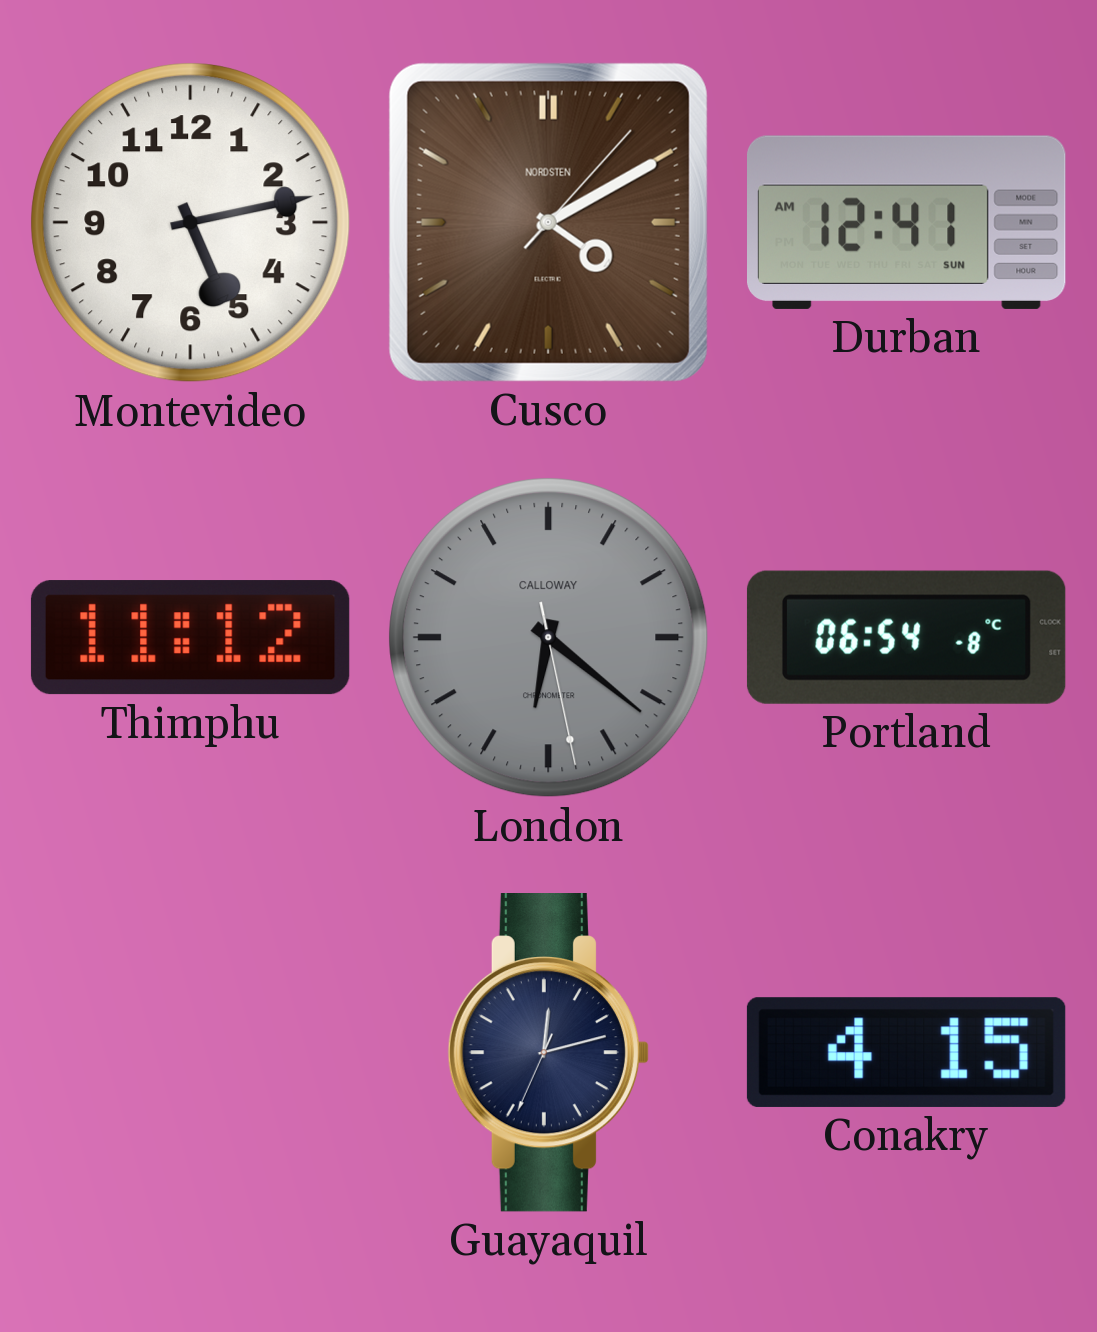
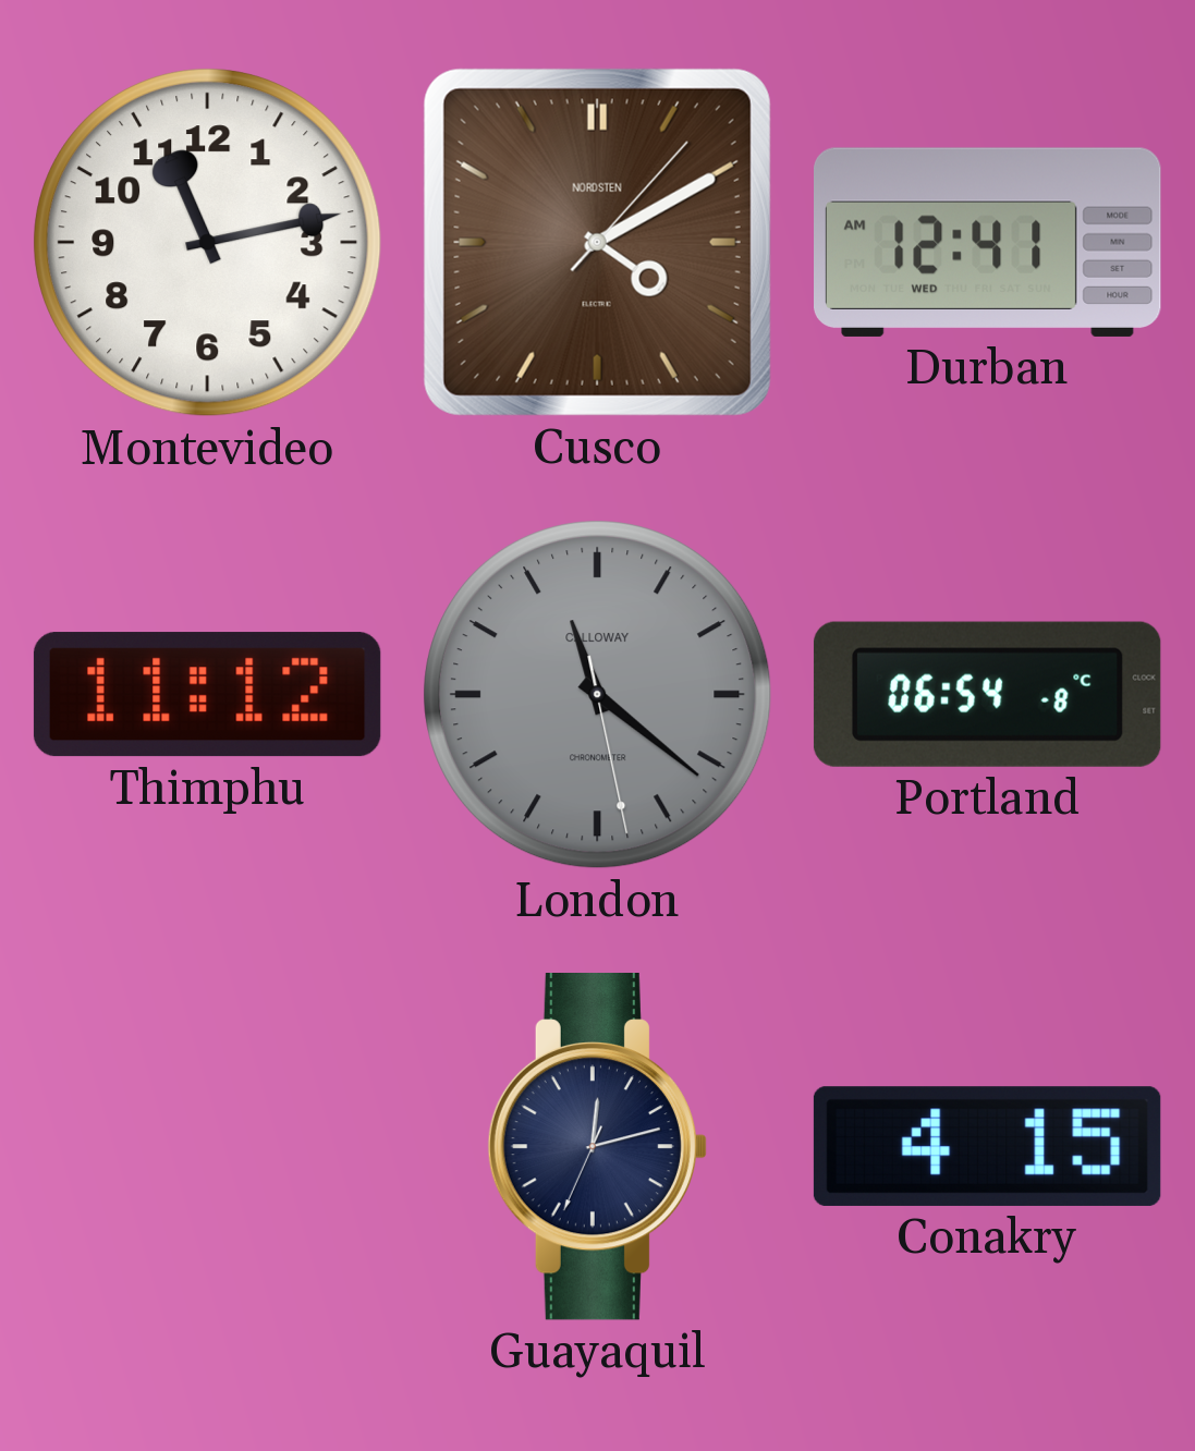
Montevideo: 5:13 -> 11:13
Durban date: SUN -> WED
London: 6:21 -> 11:21
